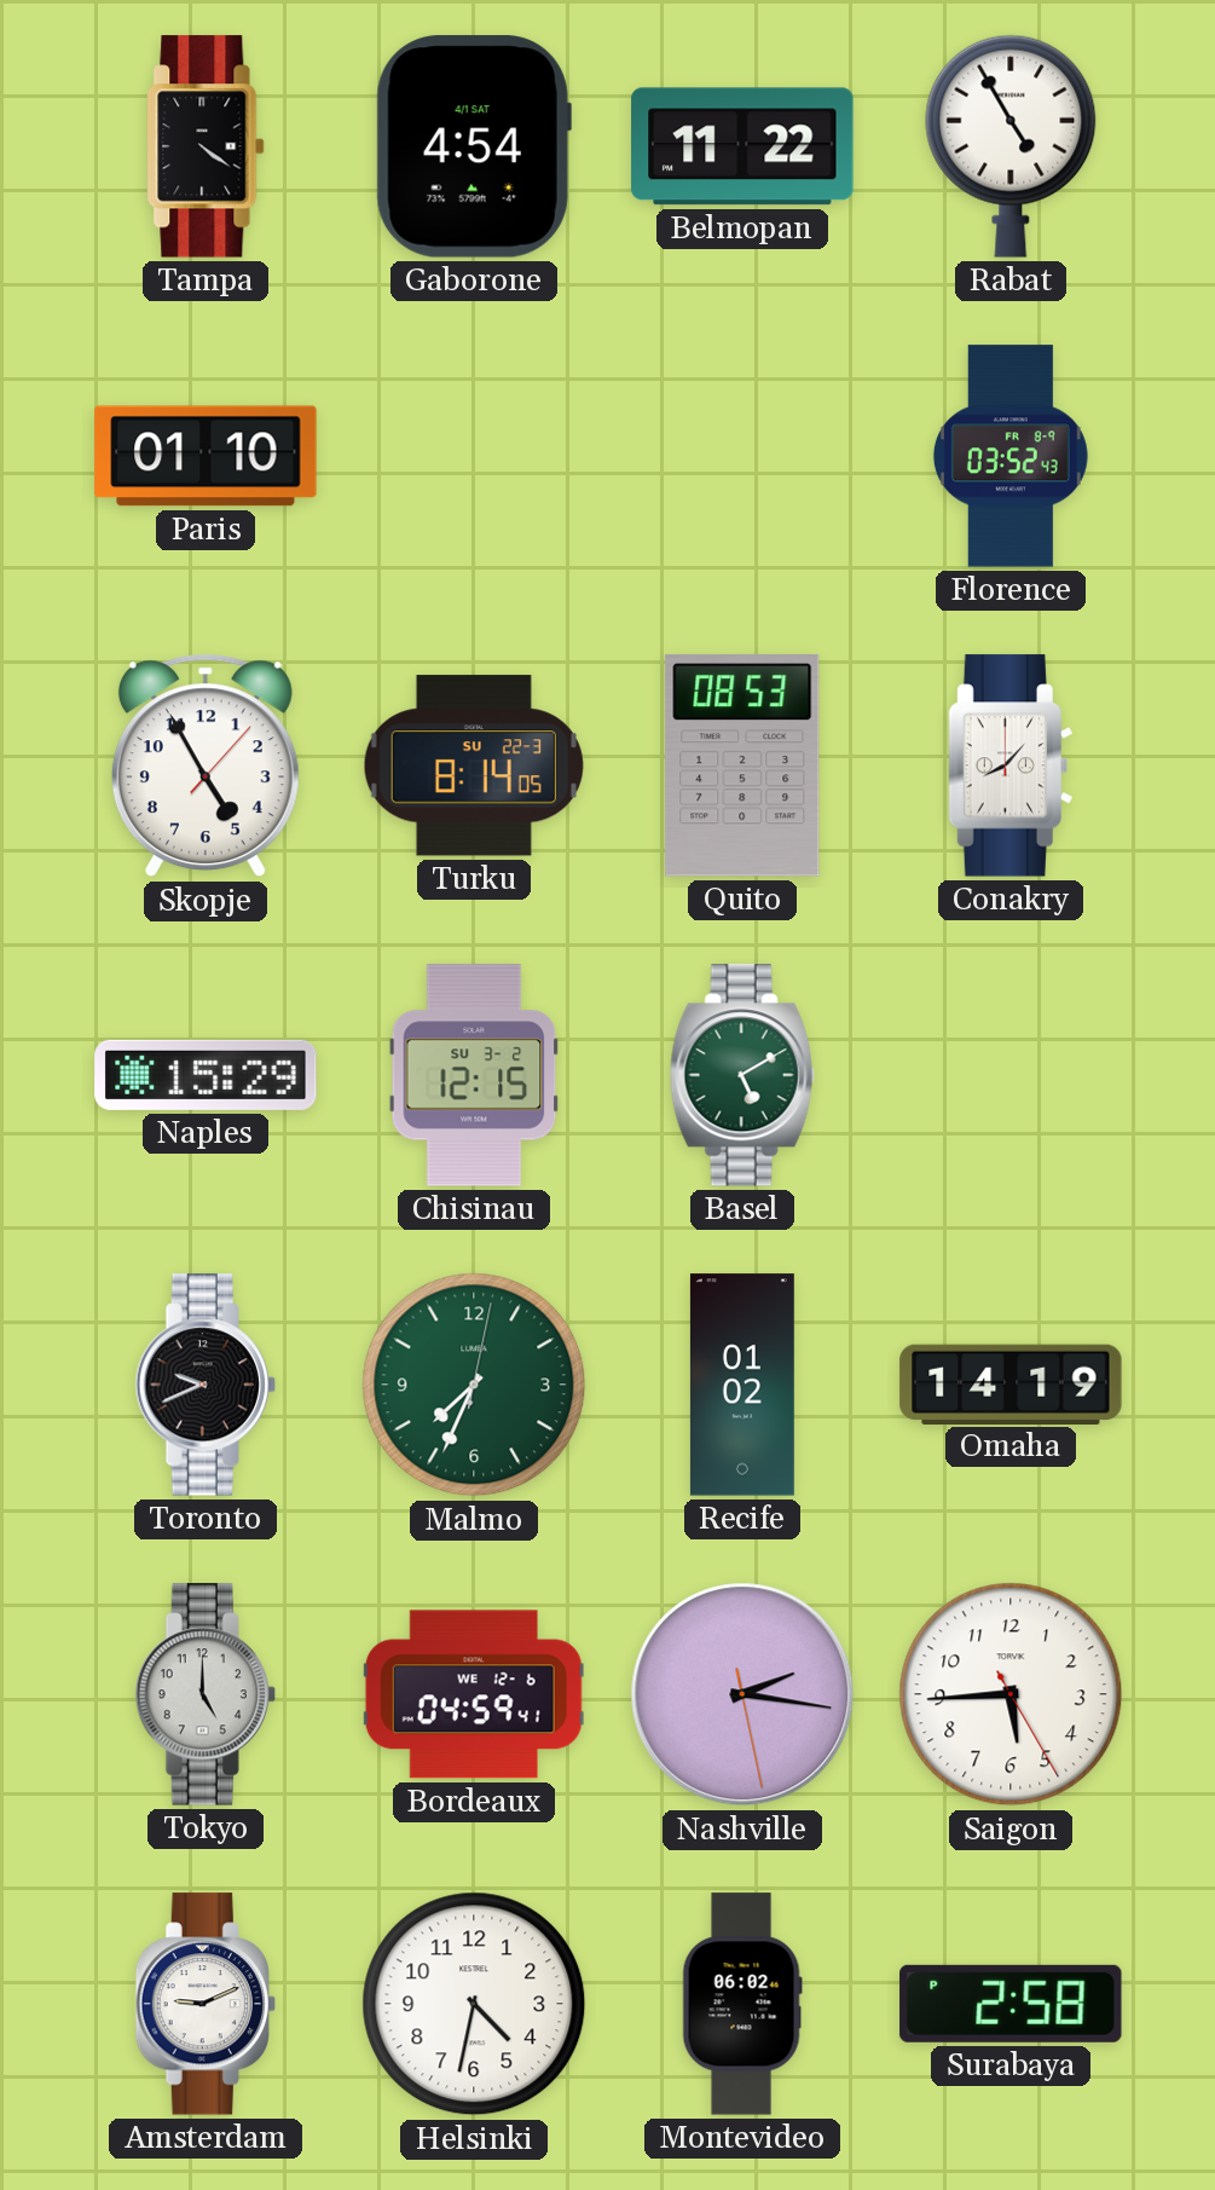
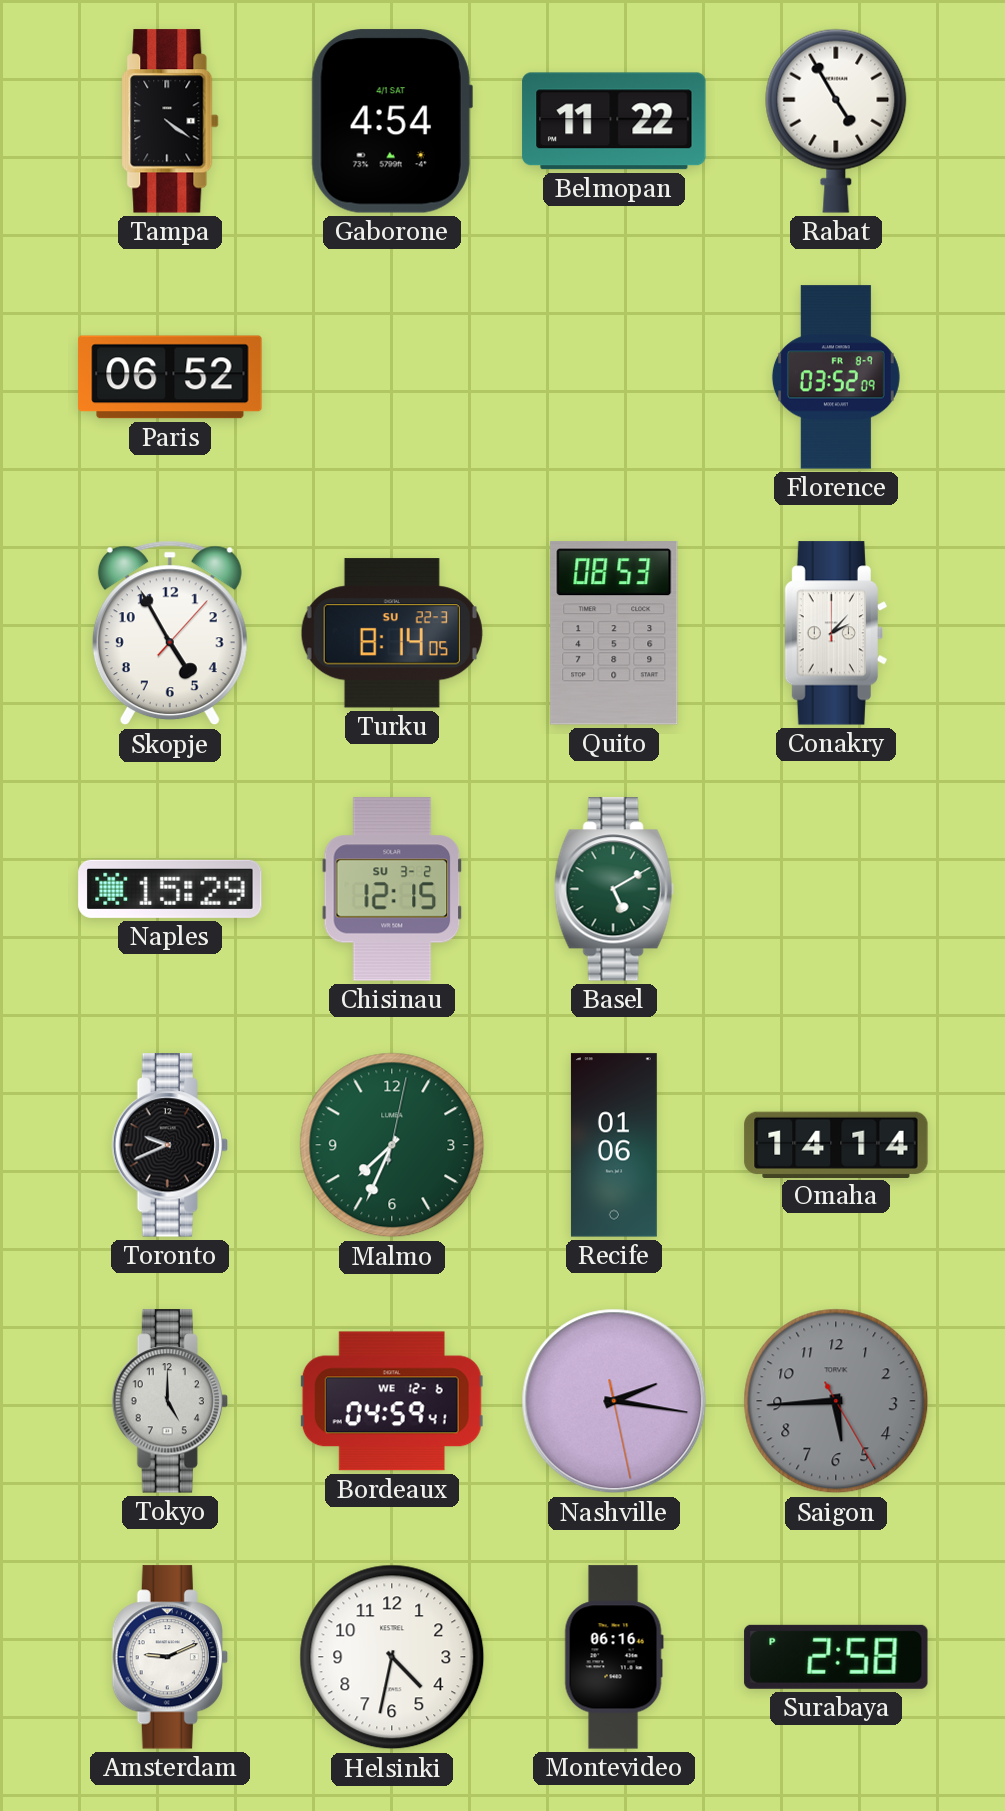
Paris: 01:10 -> 06:52
Florence: 03:52:43 -> 03:52:09
Conakry: 8:07 -> 2:07
Recife: 01:02 -> 01:06
Omaha: 14:19 -> 14:14
Saigon dial: white -> grey
Montevideo: 06:02 -> 06:16
